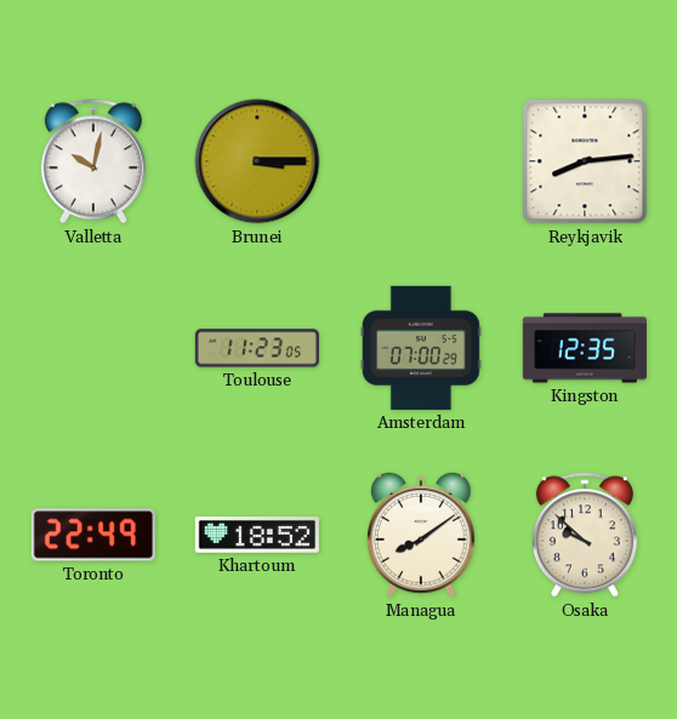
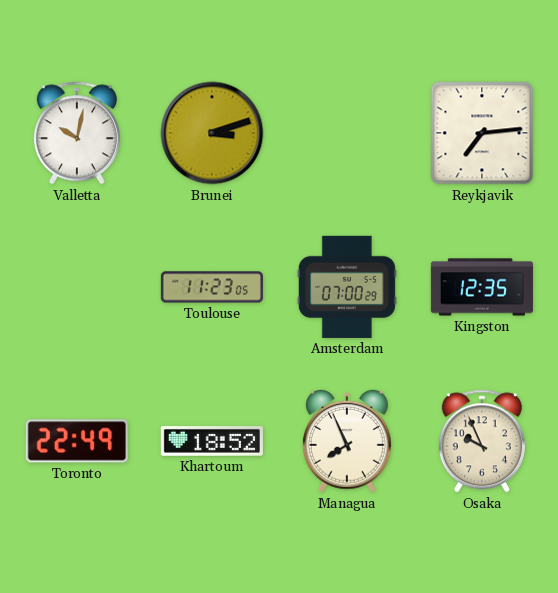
Brunei: 3:15 -> 3:12
Reykjavik: 8:14 -> 7:14
Managua: 8:09 -> 7:56
Osaka: 9:52 -> 9:56
